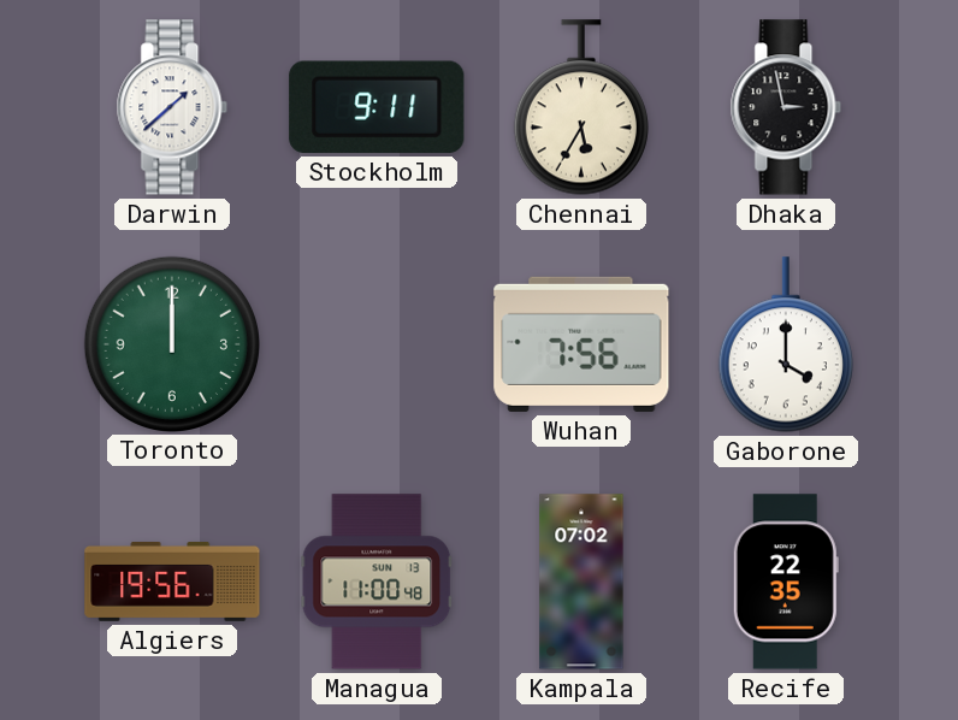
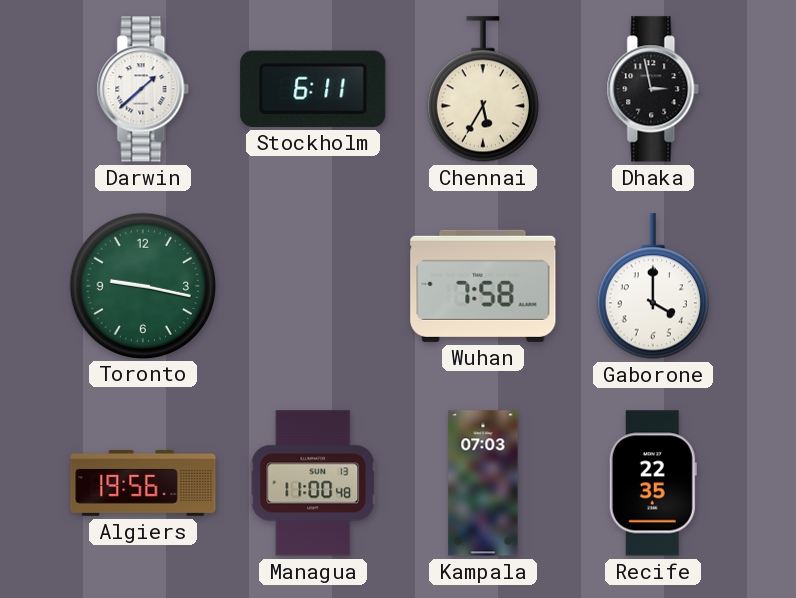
Stockholm: 9:11 -> 6:11
Toronto: 12:00 -> 9:17
Wuhan: 7:56 -> 7:58
Kampala: 07:02 -> 07:03
